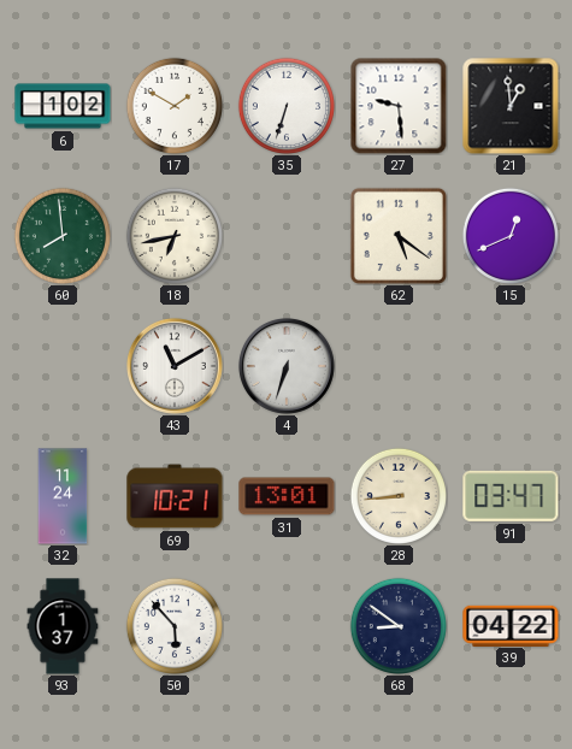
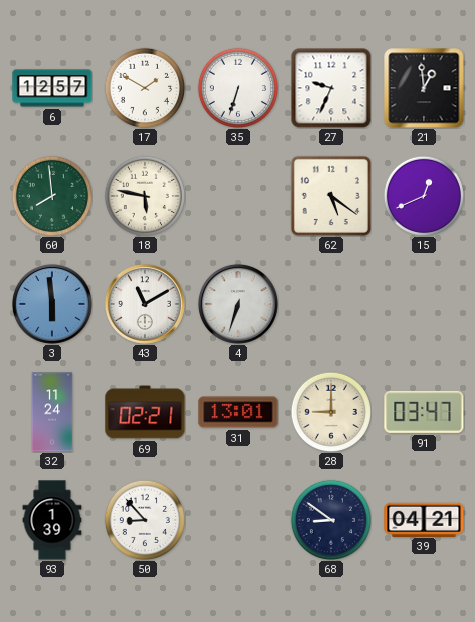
6: 1:02 -> 12:57
27: 9:29 -> 9:34
18: 6:43 -> 5:47
3: none -> 5:59
69: 10:21 -> 02:21
28: 8:44 -> 9:00
93: 1:37 -> 1:39
50: 5:53 -> 8:53
39: 04:22 -> 04:21
